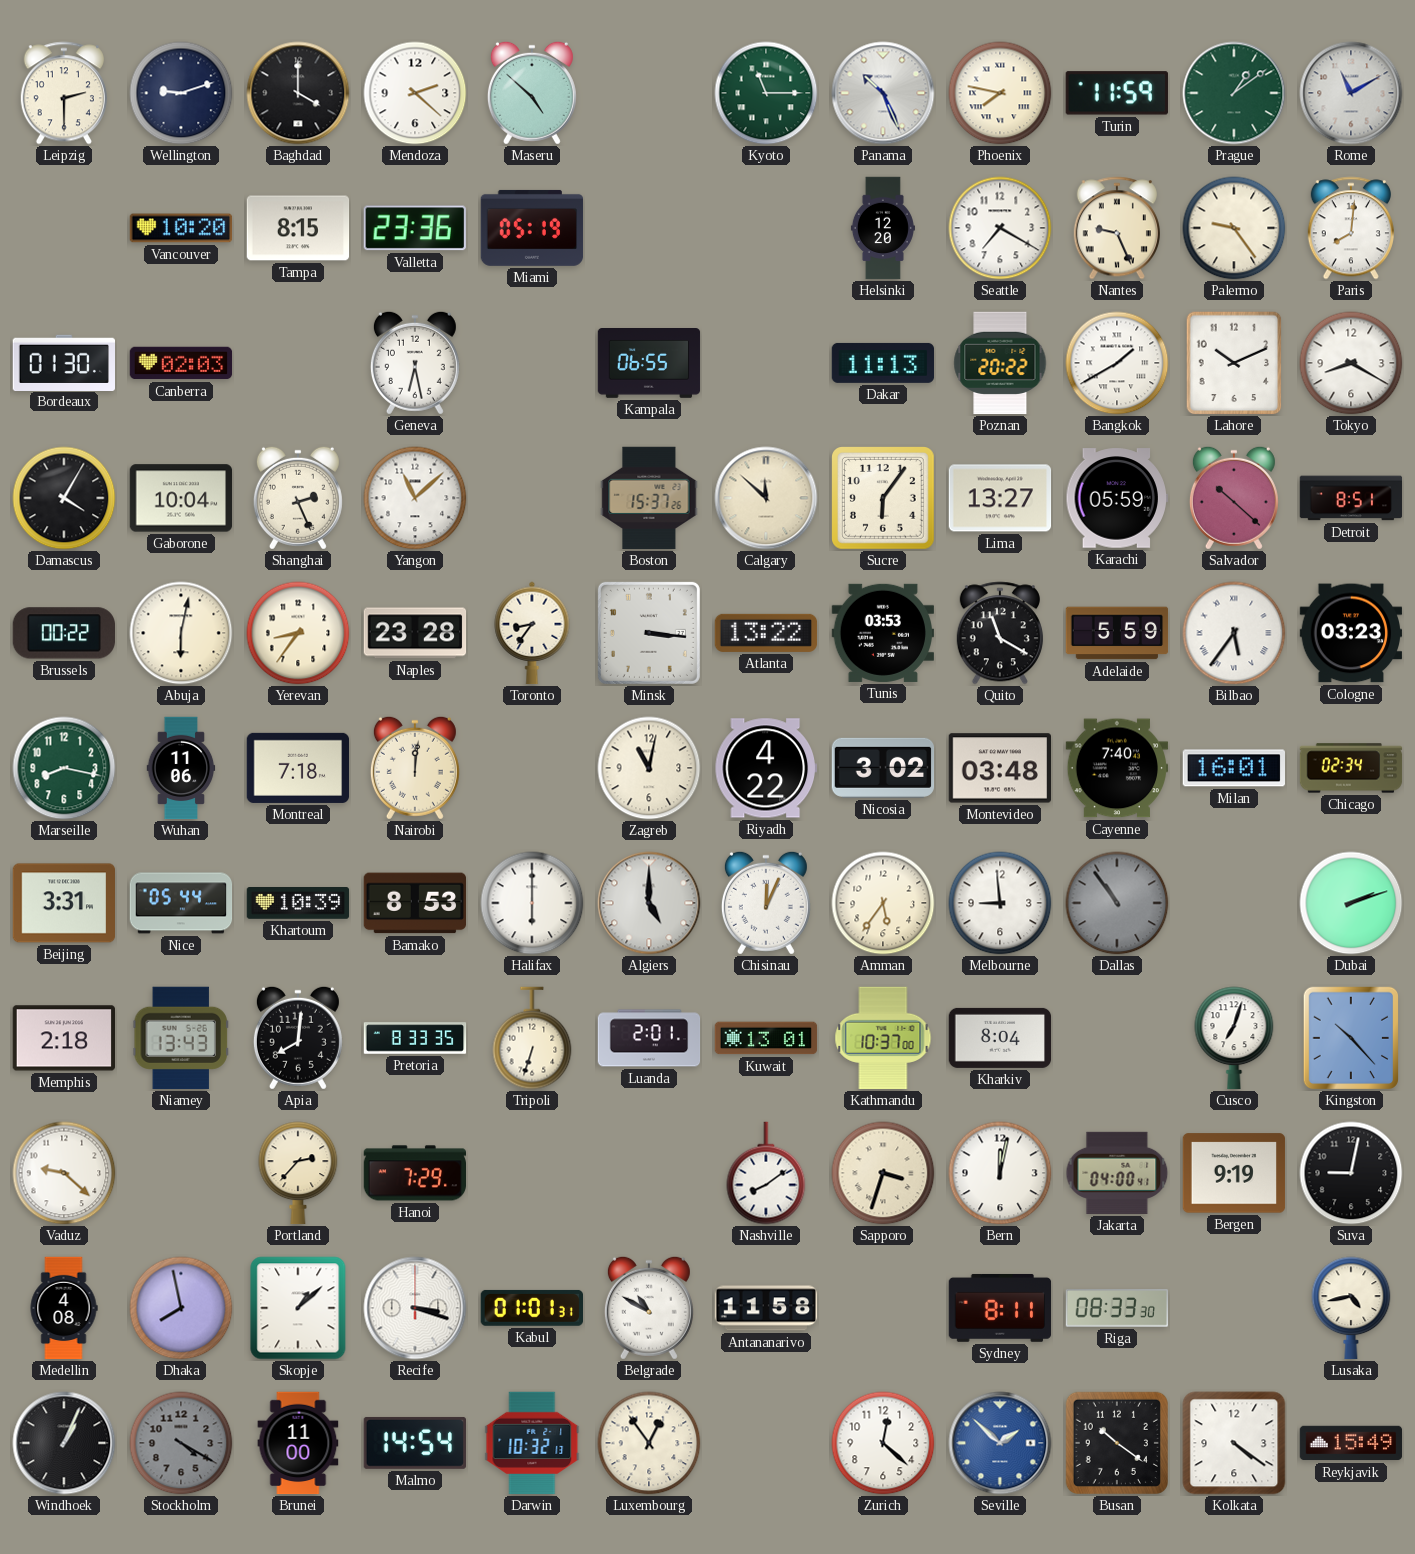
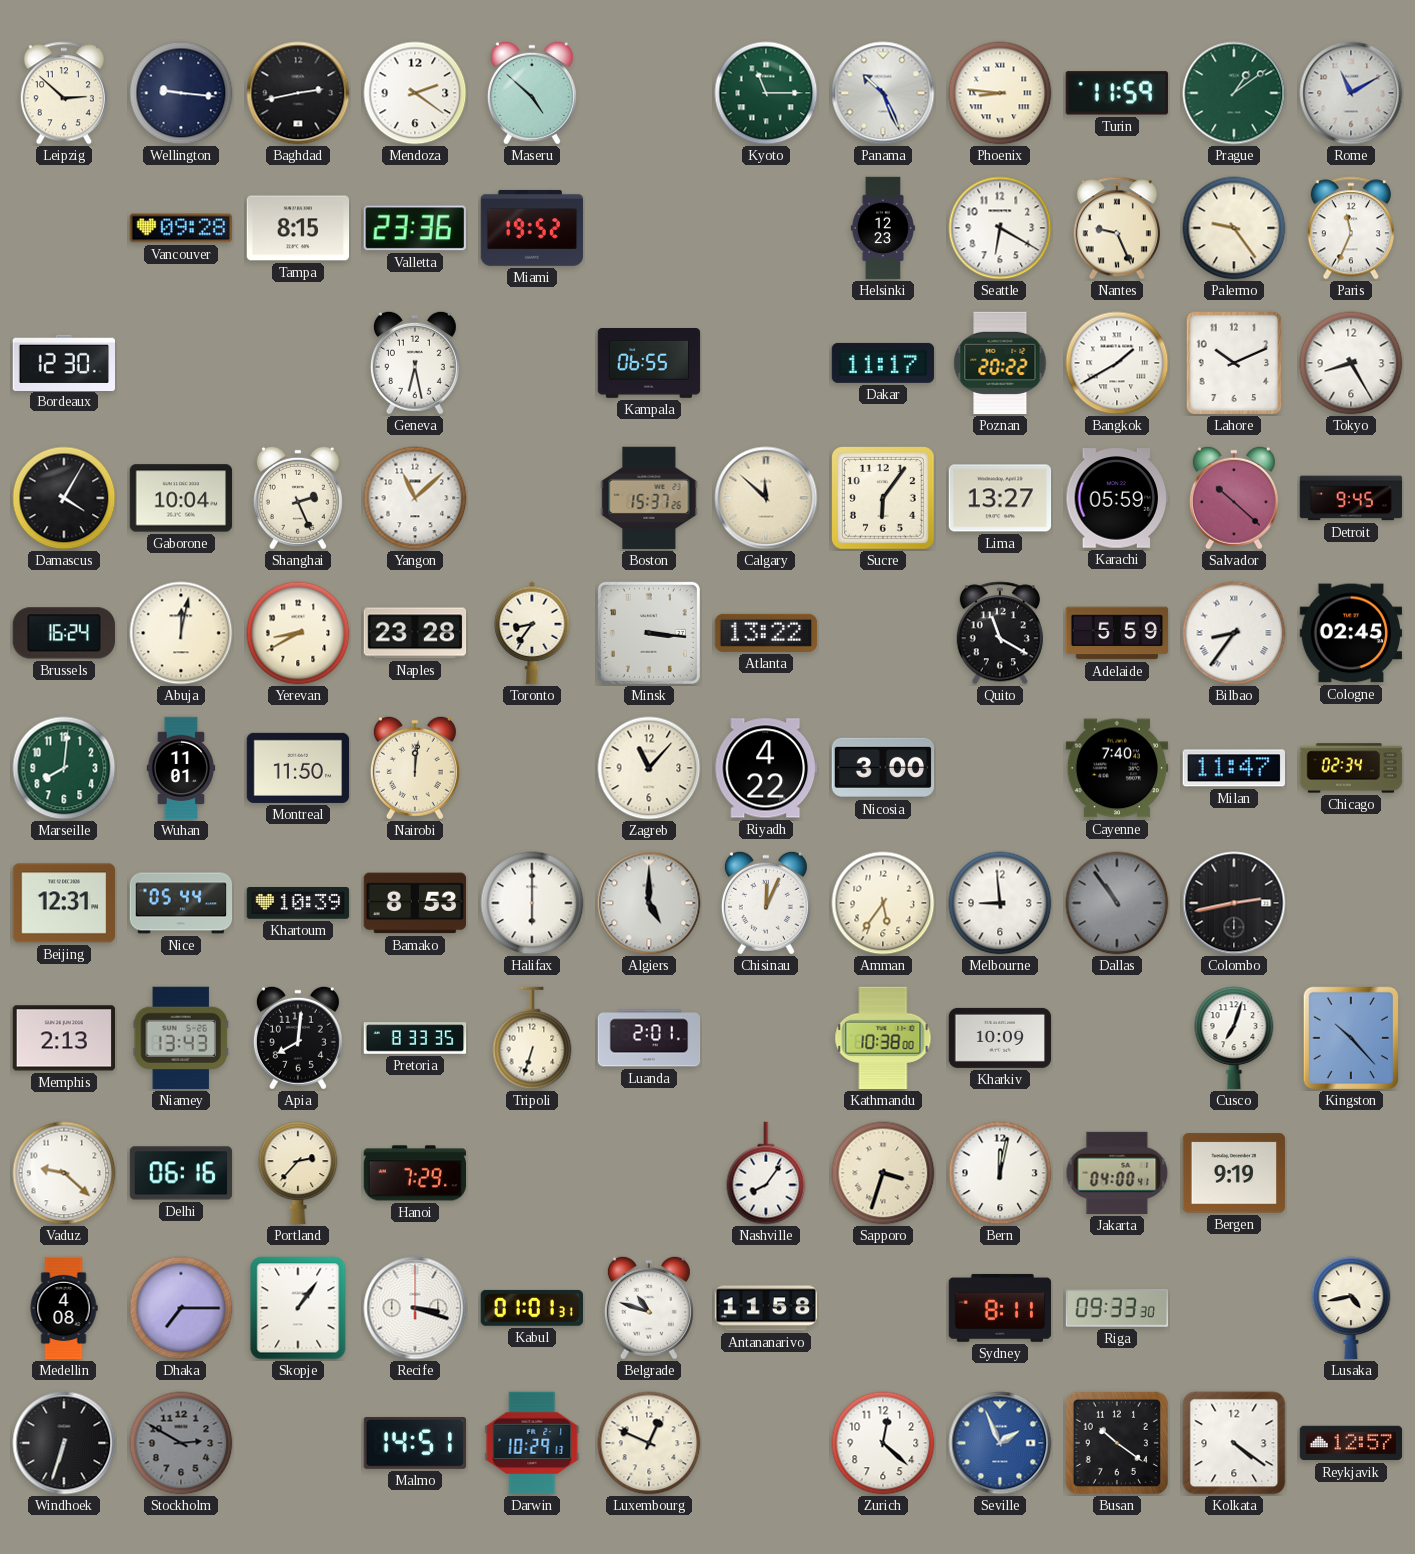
Leipzig: 2:30 -> 2:52
Wellington: 9:12 -> 9:16
Baghdad: 4:00 -> 2:43
Mendoza: 2:22 -> 2:21
Phoenix: 7:47 -> 8:46
Vancouver: 10:20 -> 09:28
Miami: 05:19 -> 19:52
Helsinki: 12:20 -> 12:23
Seattle: 7:20 -> 6:20
Paris: 8:01 -> 11:34
Bordeaux: 01:30 -> 12:30
Canberra: 02:03 -> none
Dakar: 11:13 -> 11:17
Tokyo: 8:20 -> 8:25
Detroit: 8:51 -> 9:45
Brussels: 00:22 -> 16:24
Abuja: 6:02 -> 12:02
Yerevan: 8:36 -> 8:40
Tunis: 03:53 -> none
Bilbao: 5:36 -> 8:36
Cologne: 03:23 -> 02:45
Marseille: 8:17 -> 8:01
Wuhan: 11:06 -> 11:01
Montreal: 7:18 -> 11:50
Zagreb: 11:02 -> 11:07
Nicosia: 3:02 -> 3:00
Montevideo: 03:48 -> none
Milan: 16:01 -> 11:47
Beijing: 3:31 -> 12:31
Colombo: none -> 2:43
Dubai: 2:12 -> none
Memphis: 2:18 -> 2:13
Kuwait: 13:01 -> none
Kathmandu: 10:37 -> 10:38
Kharkiv: 8:04 -> 10:09
Delhi: none -> 06:16
Nashville: 8:09 -> 8:06
Suva: 9:02 -> none
Dhaka: 7:58 -> 7:15
Skopje: 1:08 -> 1:06
Belgrade: 10:50 -> 10:48
Riga: 08:33 -> 09:33
Windhoek: 1:04 -> 6:33
Stockholm: 4:20 -> 2:50
Brunei: 11:00 -> none
Malmo: 14:54 -> 14:51
Darwin: 10:32 -> 10:29
Luxembourg: 12:54 -> 12:49
Seville: 1:52 -> 1:56
Reykjavik: 15:49 -> 12:57
